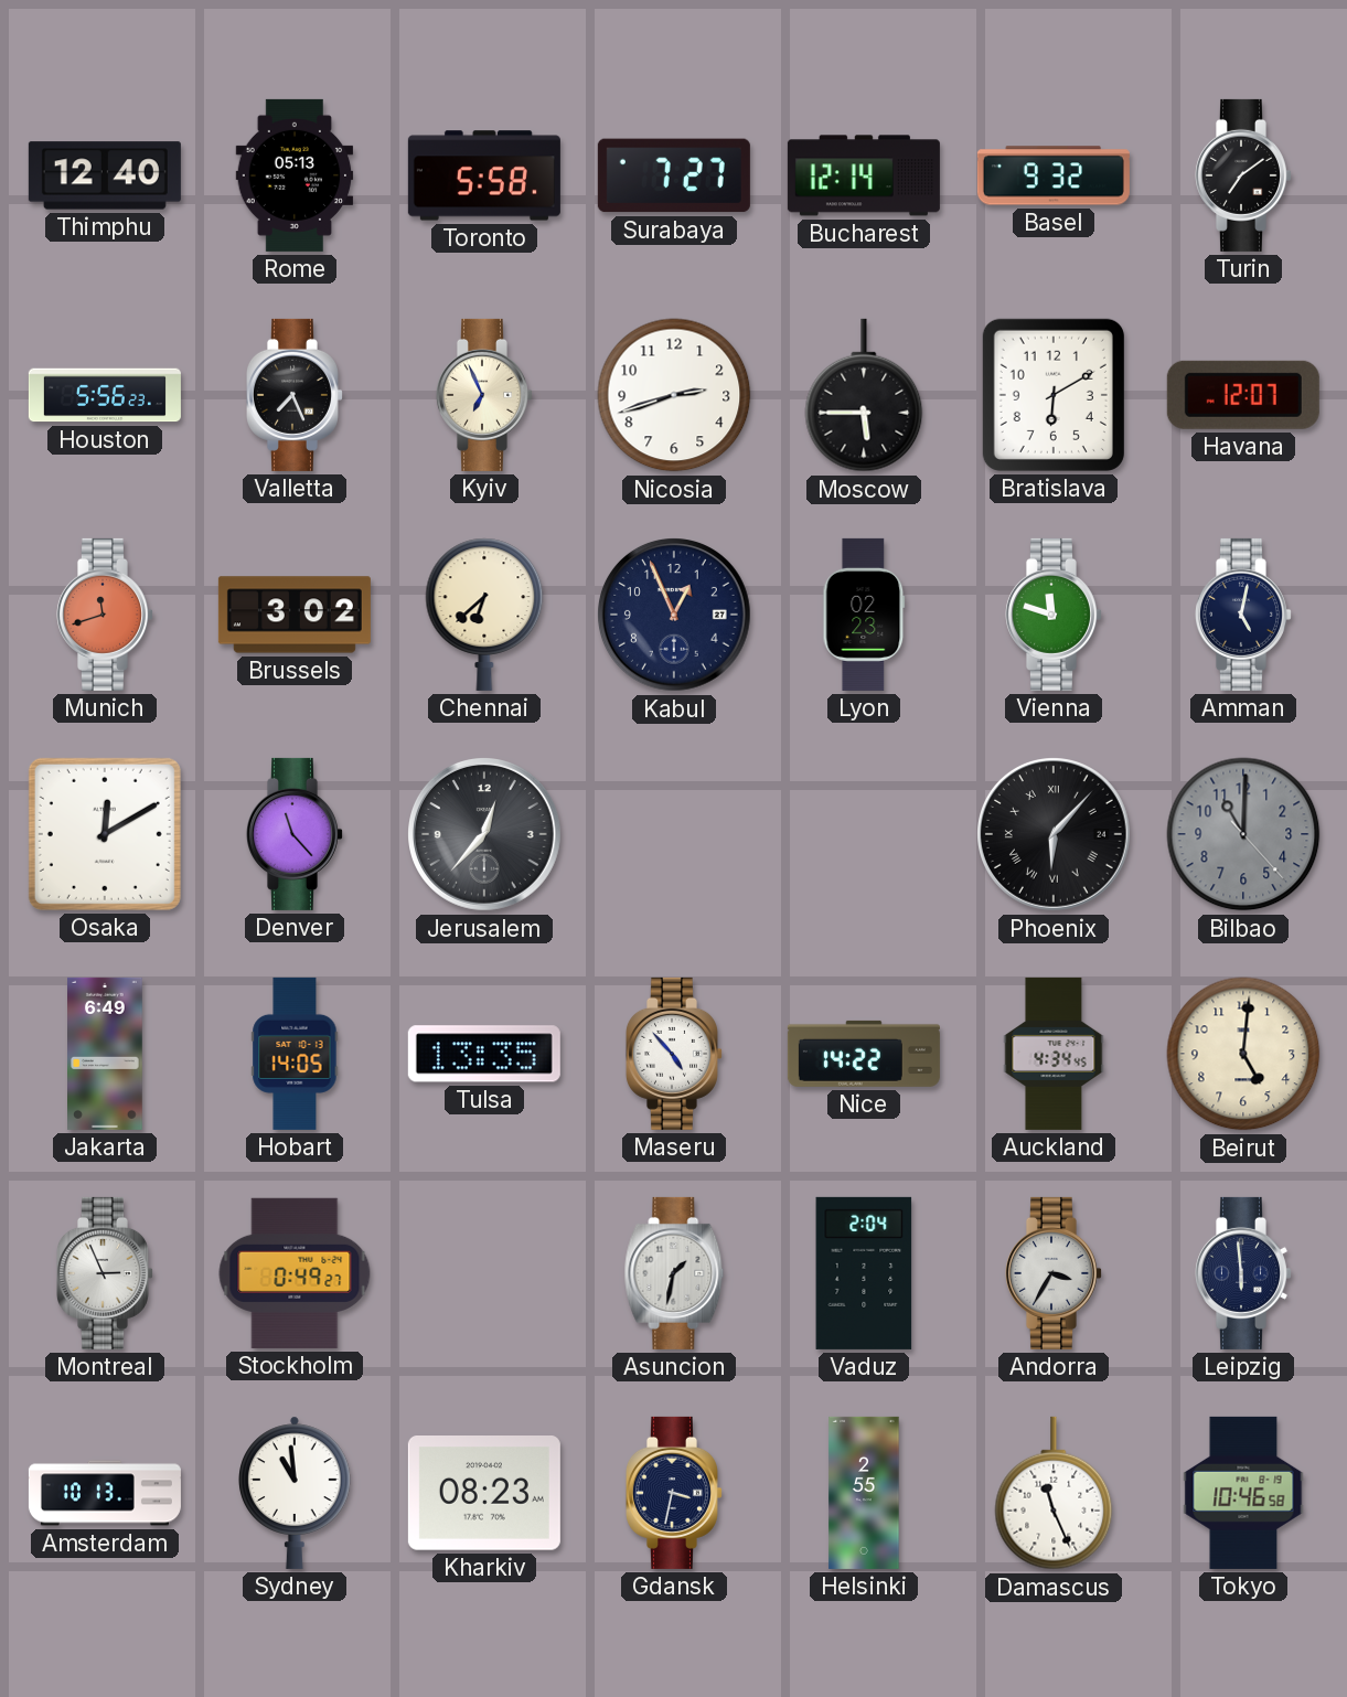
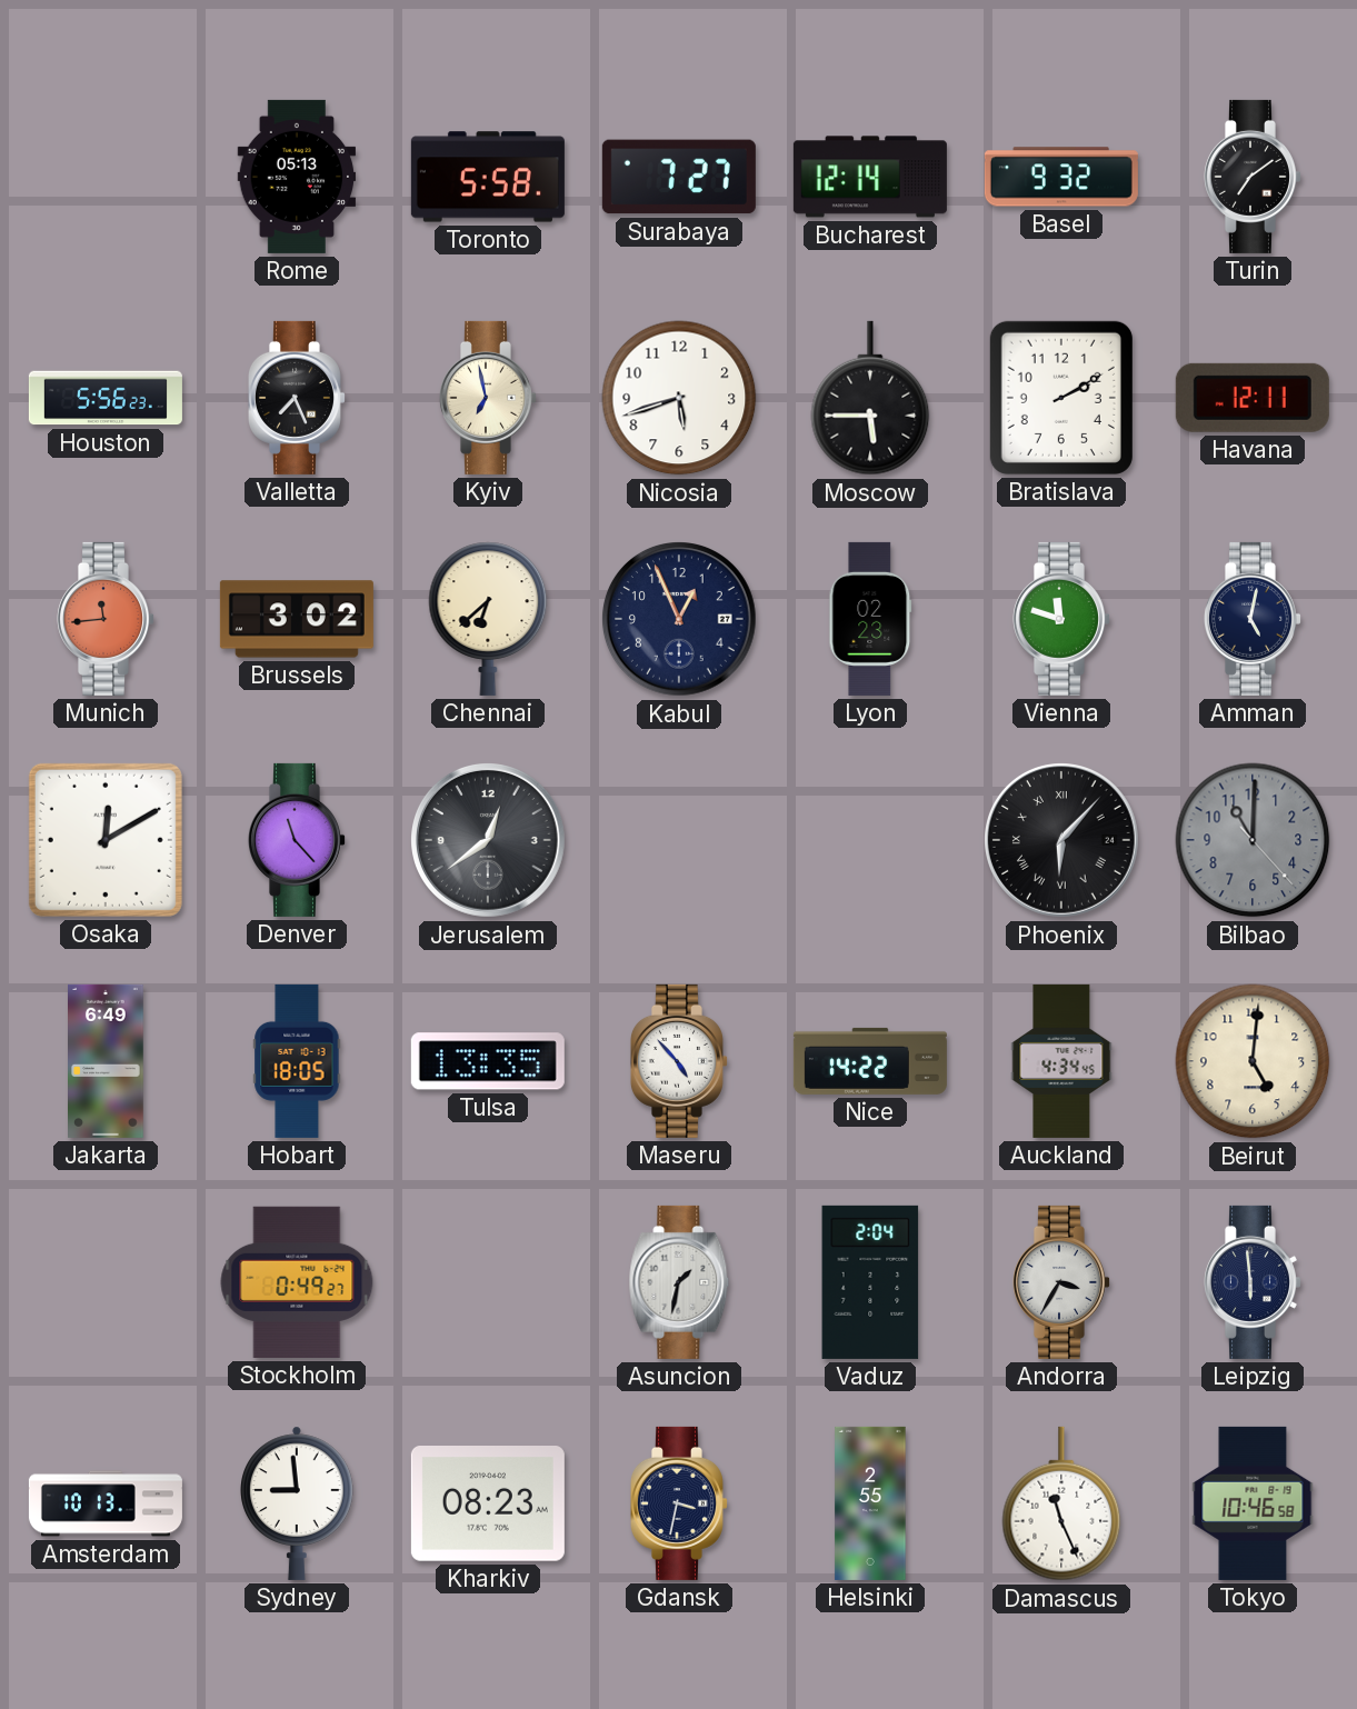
Thimphu: 12:40 -> none
Kyiv: 6:56 -> 6:58
Nicosia: 2:42 -> 5:42
Bratislava: 6:10 -> 2:10
Havana: 12:07 -> 12:11
Munich: 11:42 -> 11:44
Jerusalem: 12:37 -> 12:39
Hobart: 14:05 -> 18:05
Montreal: 2:56 -> none
Sydney: 10:59 -> 8:59
